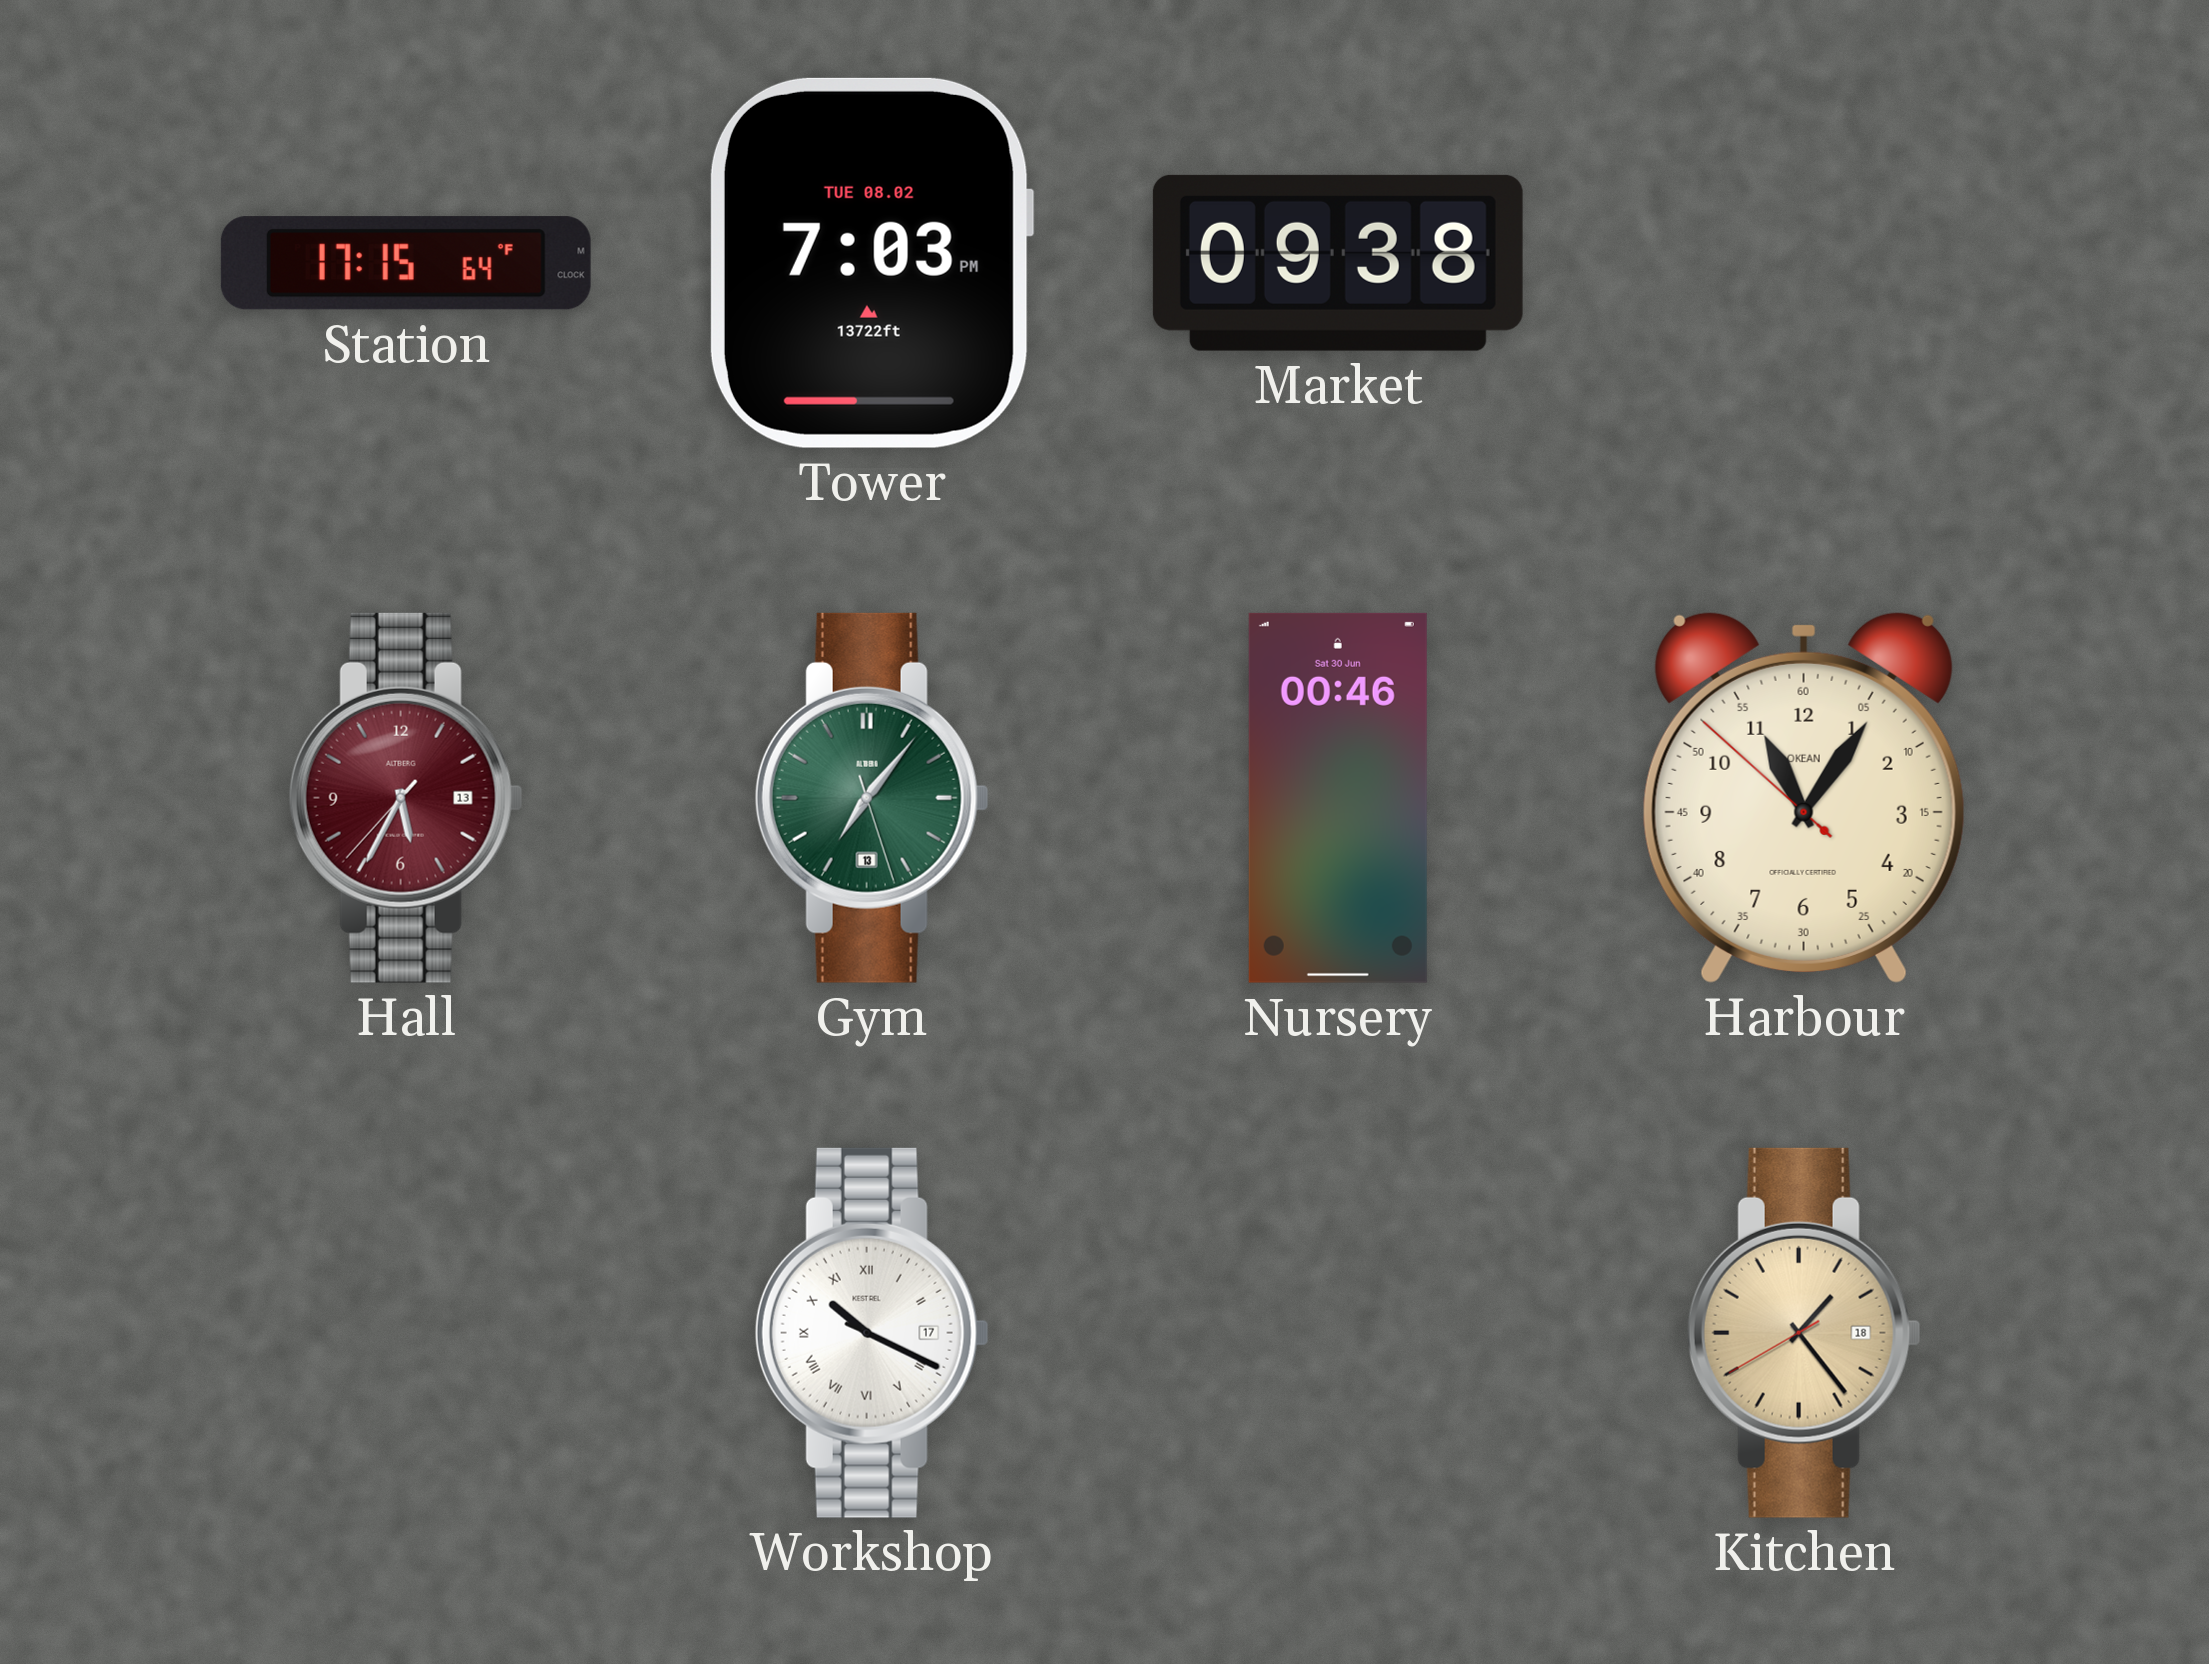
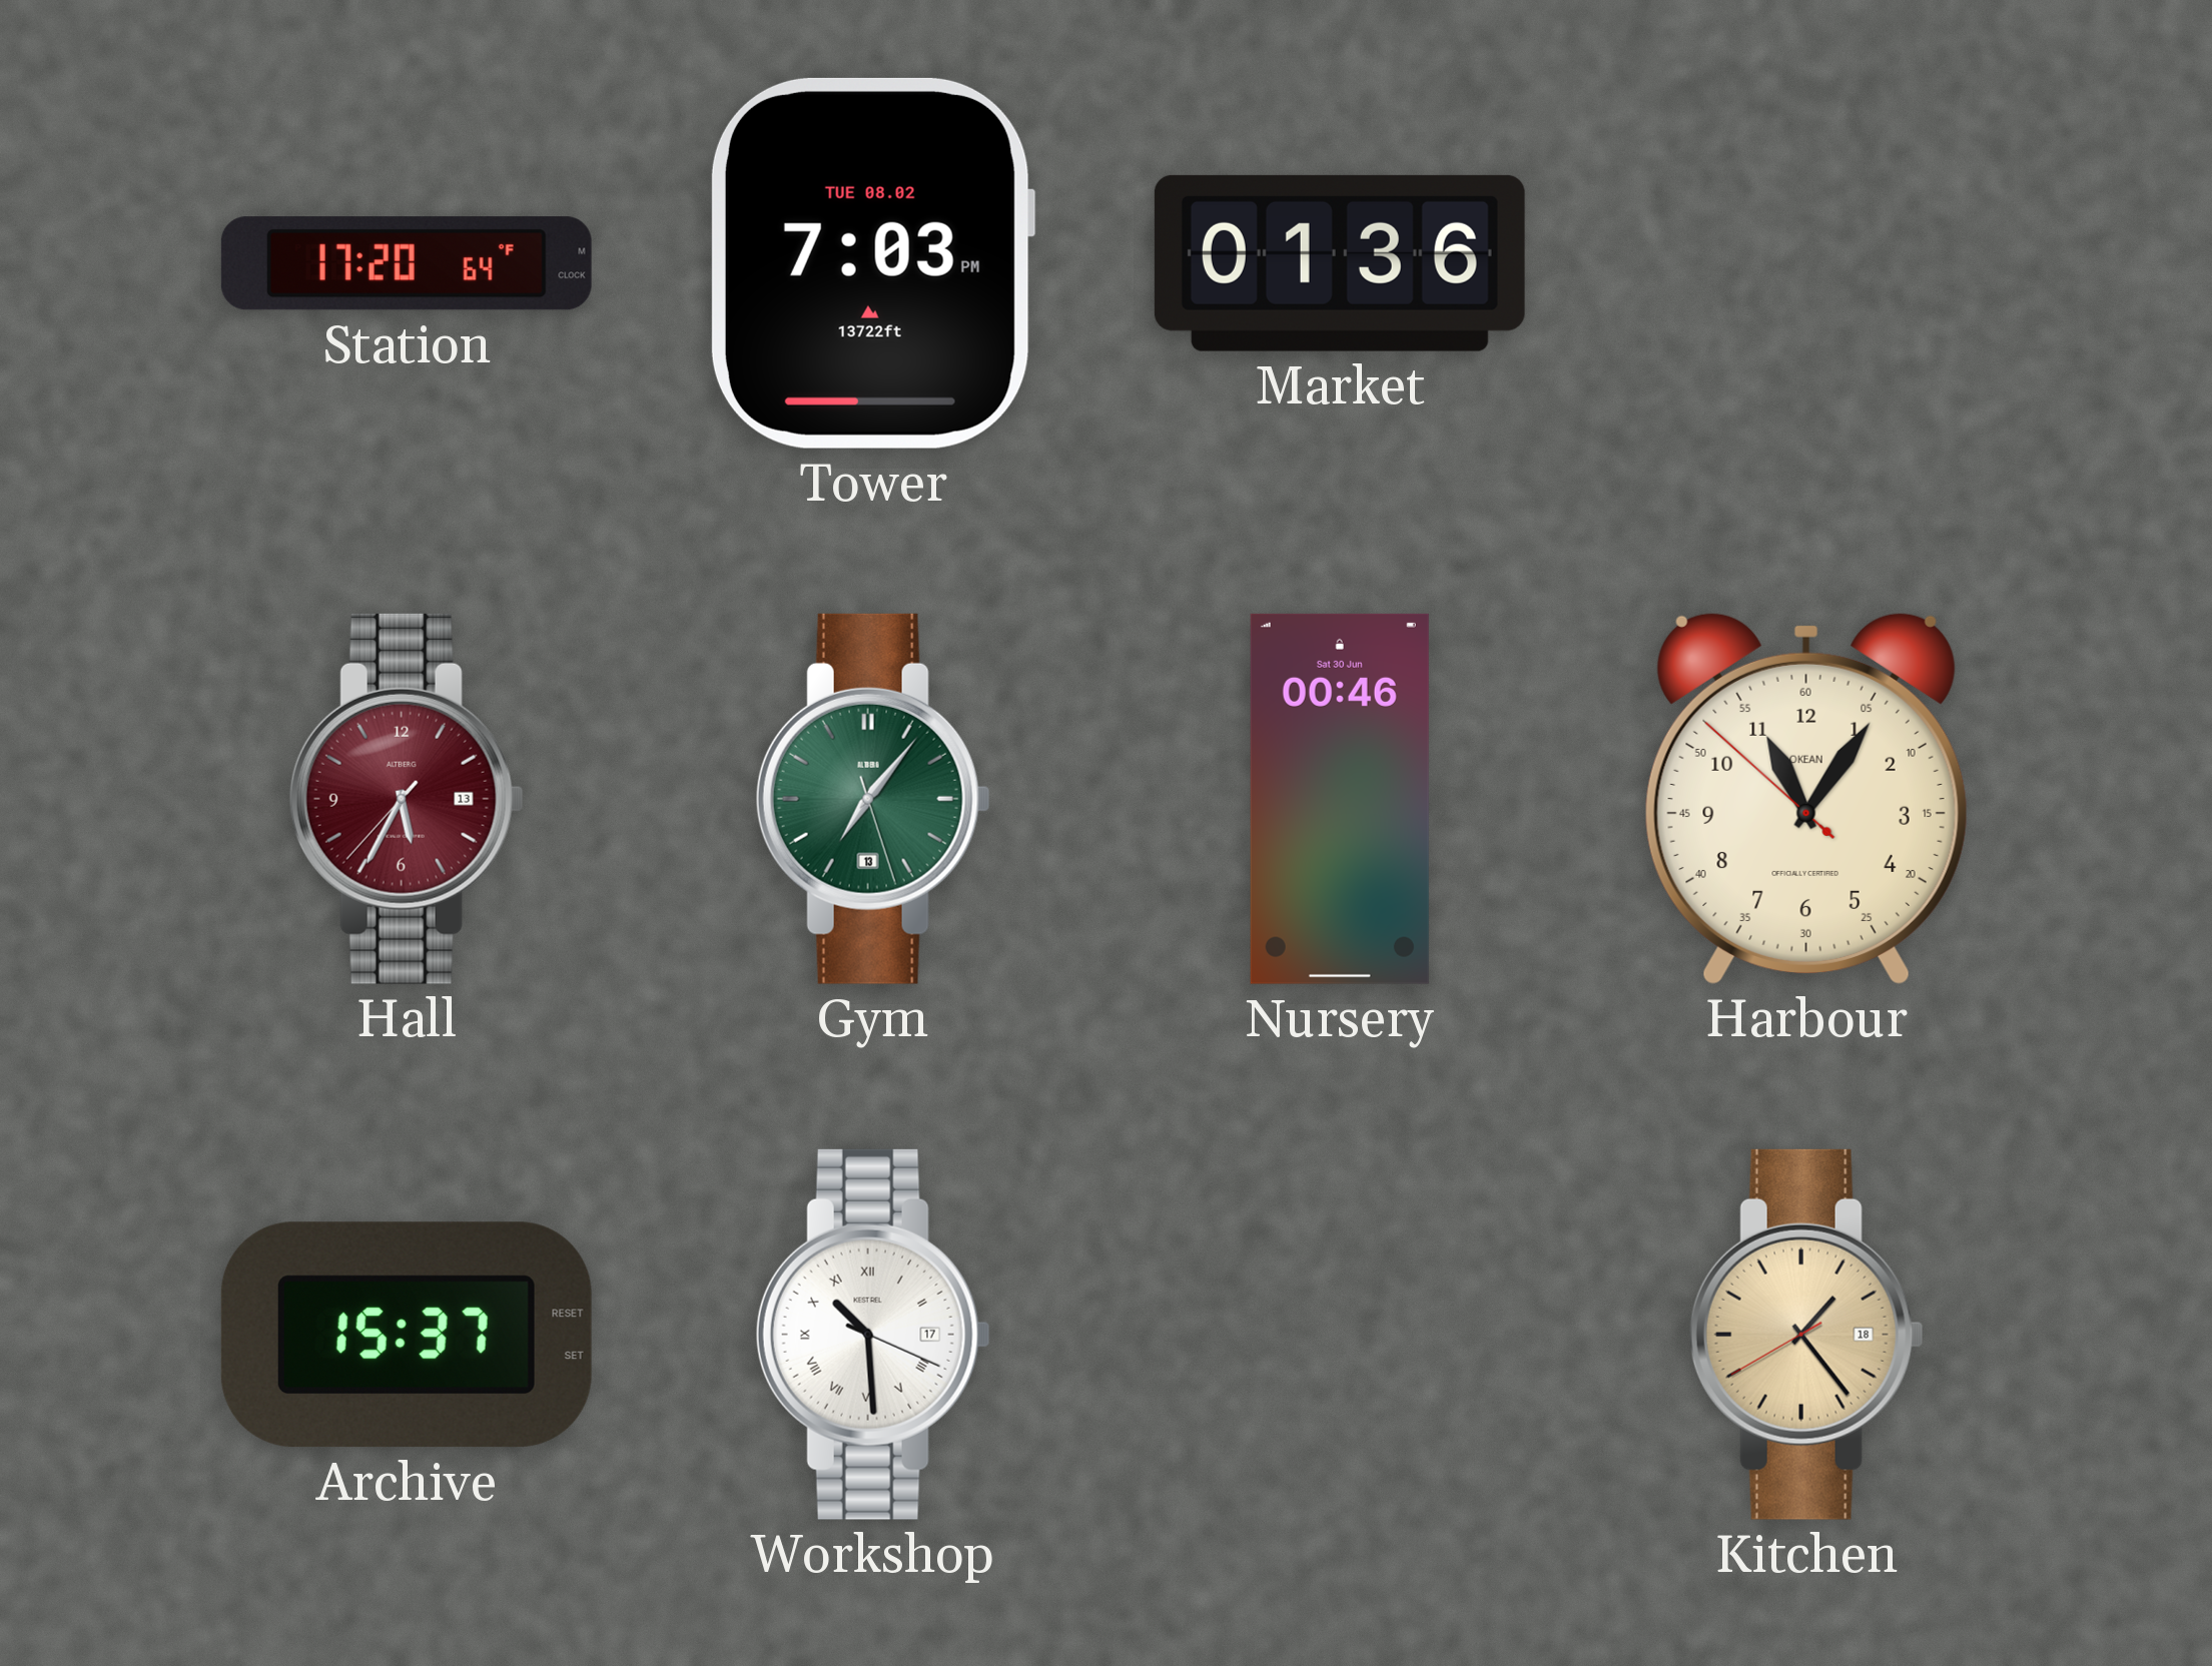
Station: 17:15 -> 17:20
Market: 09:38 -> 01:36
Archive: none -> 15:37
Workshop: 10:19 -> 10:29
